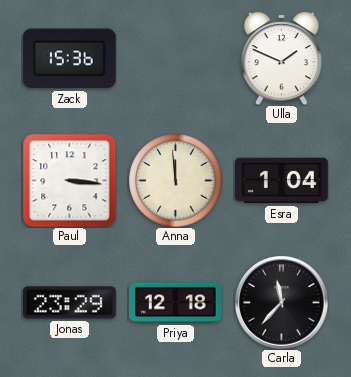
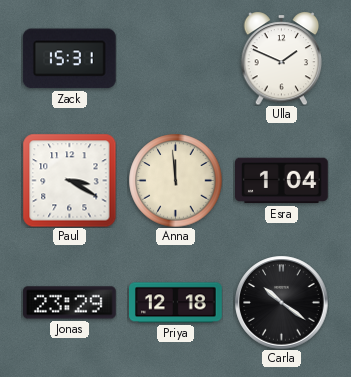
Zack: 15:36 -> 15:31
Paul: 3:16 -> 3:20
Carla: 11:37 -> 10:21
